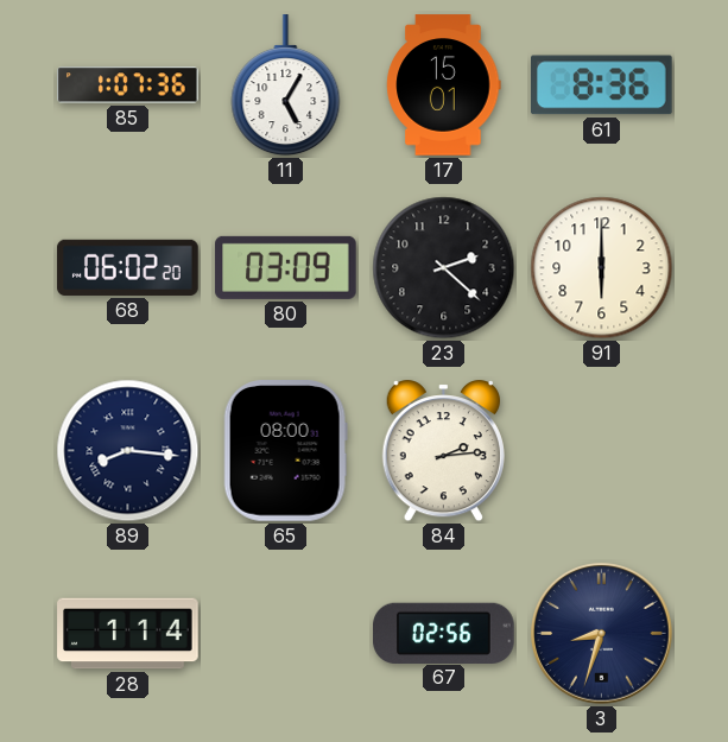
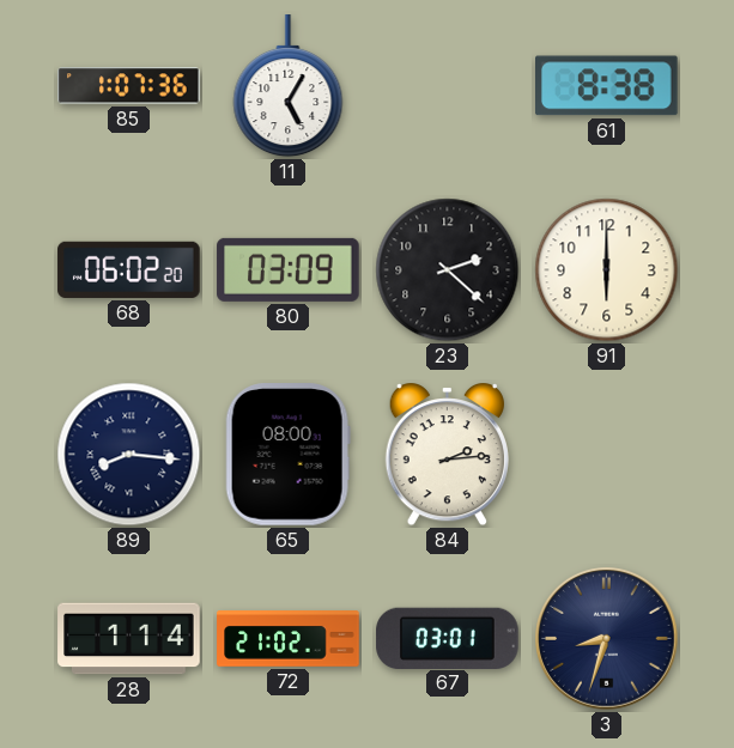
17: 15:01 -> none
61: 8:36 -> 8:38
72: none -> 21:02
67: 02:56 -> 03:01
